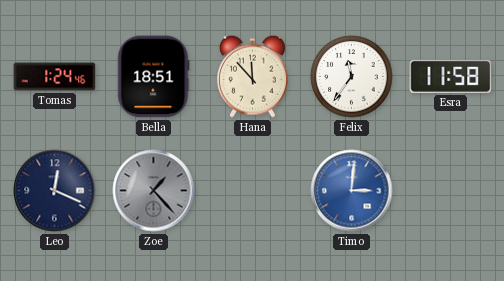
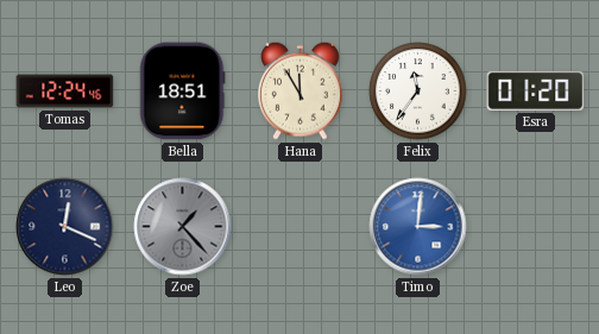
Tomas: 1:24 -> 12:24
Hana: 11:53 -> 11:55
Esra: 11:58 -> 01:20
